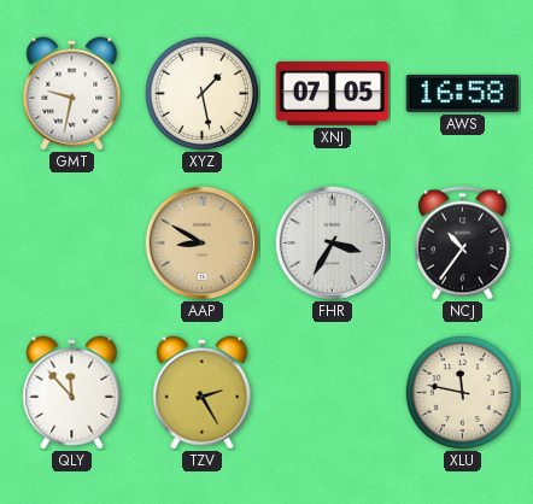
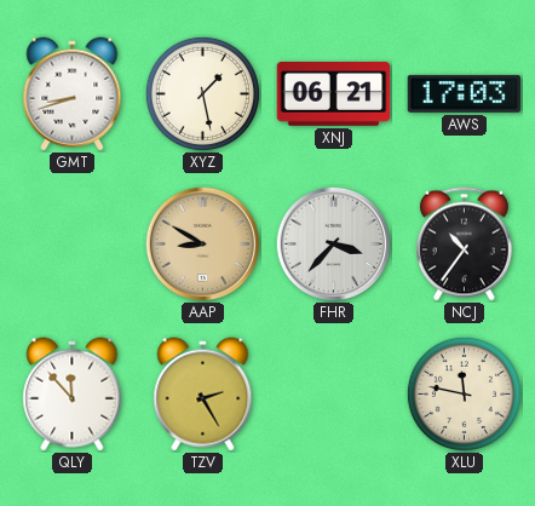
GMT: 9:32 -> 8:42
XNJ: 07:05 -> 06:21
AWS: 16:58 -> 17:03
FHR: 3:35 -> 3:37
